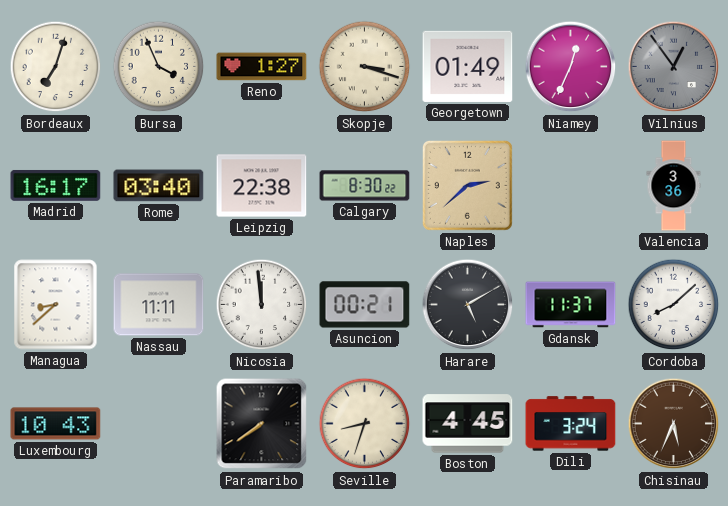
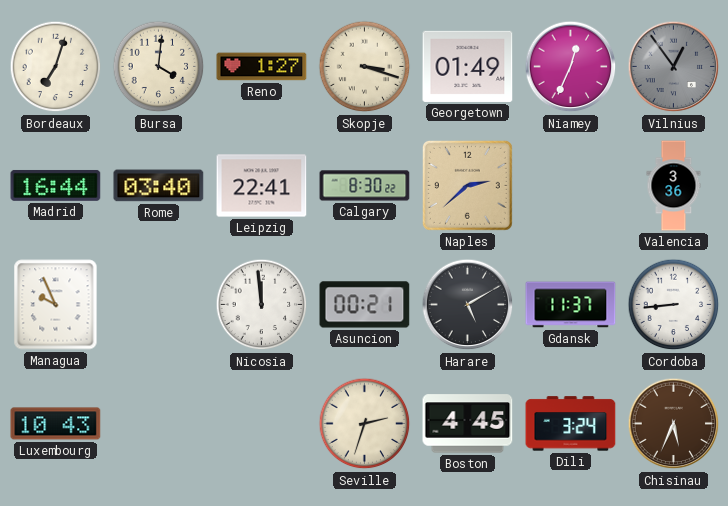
Bursa: 3:56 -> 4:01
Madrid: 16:17 -> 16:44
Leipzig: 22:38 -> 22:41
Managua: 8:38 -> 9:56
Nassau: 11:11 -> none
Cordoba: 8:08 -> 8:44
Paramaribo: 7:39 -> none
Seville: 8:33 -> 2:33
